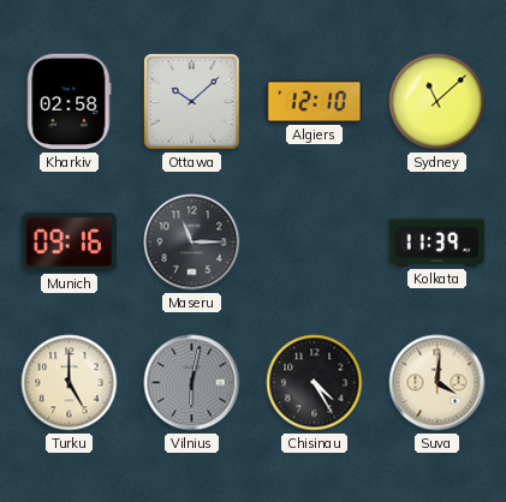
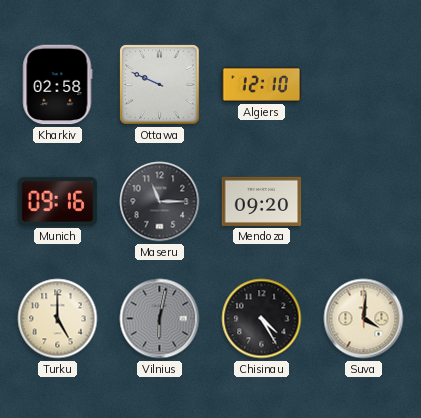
Ottawa: 10:08 -> 9:49
Sydney: 11:08 -> none
Mendoza: none -> 09:20
Kolkata: 11:39 -> none
